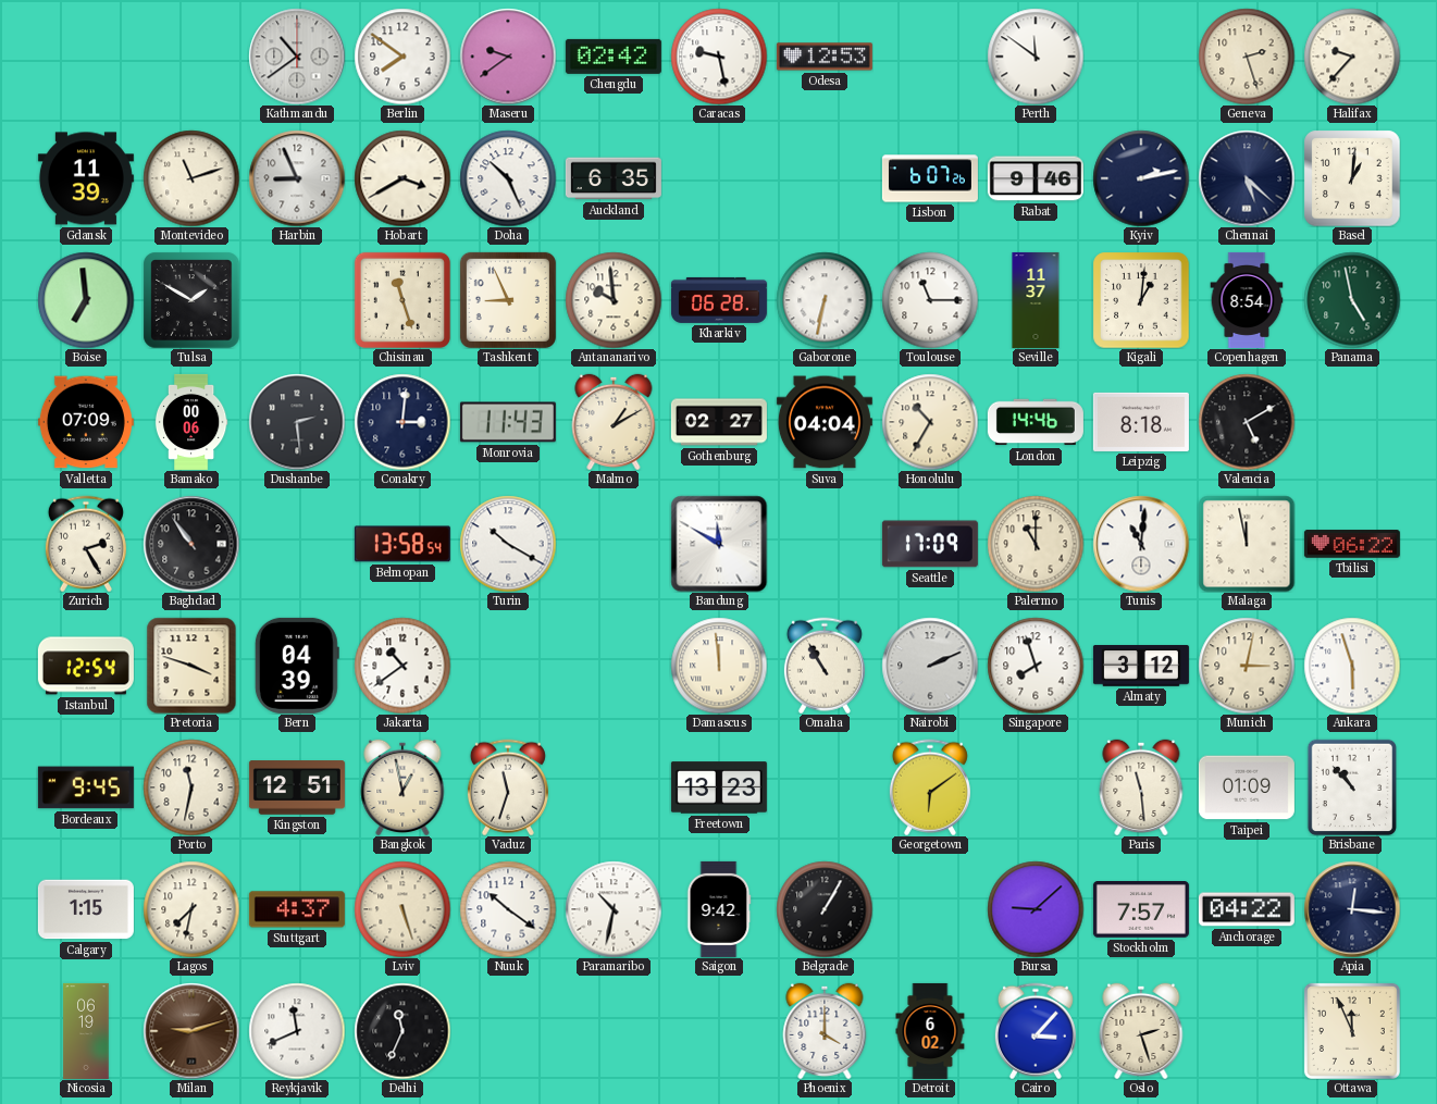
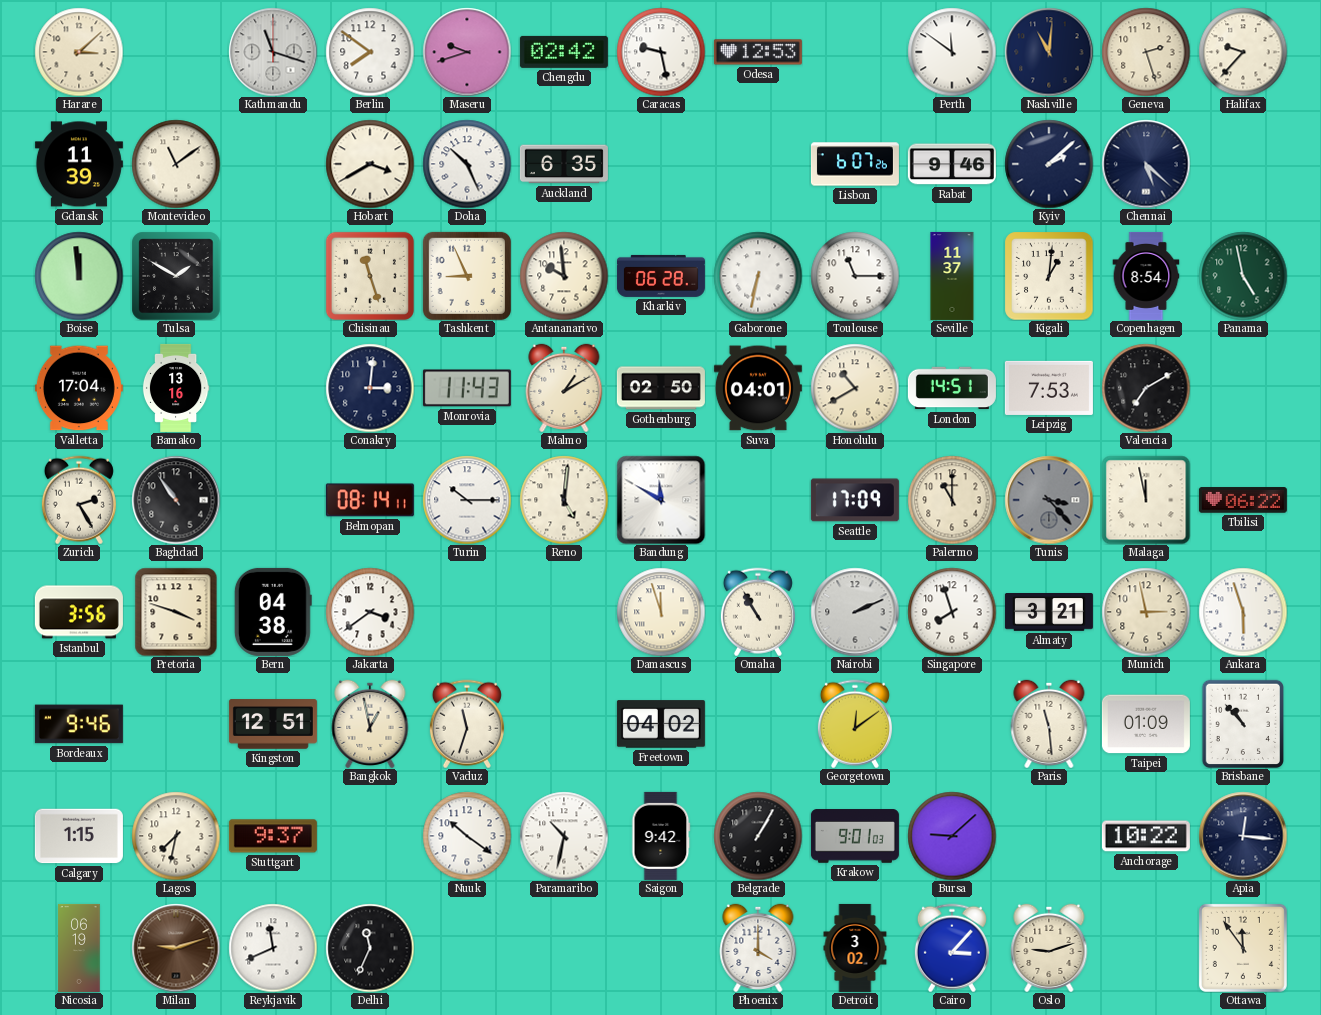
Harare: none -> 3:08
Kathmandu: 10:39 -> 11:18
Maseru: 9:39 -> 9:42
Nashville: none -> 11:01
Montevideo: 11:12 -> 11:09
Harbin: 8:56 -> none
Kyiv: 2:13 -> 2:08
Basel: 1:01 -> none
Boise: 6:59 -> 11:59
Valletta: 07:09 -> 17:04
Bamako: 00:06 -> 13:16
Dushanbe: 2:29 -> none
Gothenburg: 02:27 -> 02:50
Suva: 04:04 -> 04:01
Honolulu: 10:35 -> 10:40
London: 14:46 -> 14:51
Leipzig: 8:18 -> 7:53
Valencia: 5:10 -> 7:10
Belmopan: 13:58 -> 08:14
Turin: 10:20 -> 10:15
Reno: none -> 5:01
Tunis: 11:01 -> 3:23
Tunis dial: white -> grey
Istanbul: 12:54 -> 3:56
Bern: 04:39 -> 04:38
Jakarta: 10:39 -> 3:39
Damascus: 11:59 -> 11:57
Almaty: 3:12 -> 3:21
Munich: 3:02 -> 2:58
Bordeaux: 9:45 -> 9:46
Porto: 11:32 -> none
Freetown: 13:23 -> 04:02
Georgetown: 6:09 -> 12:09
Stuttgart: 4:37 -> 9:37
Lviv: 5:27 -> none
Krakow: none -> 9:01
Stockholm: 7:57 -> none
Anchorage: 04:22 -> 10:22
Detroit: 6:02 -> 3:02
Oslo: 2:27 -> 9:12
Ottawa: 11:56 -> 11:54
